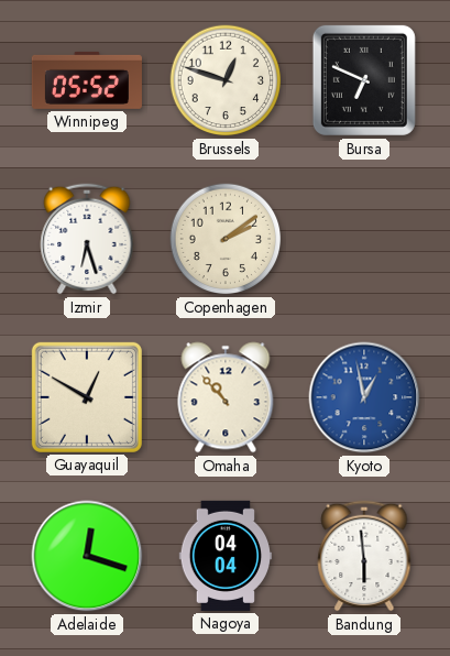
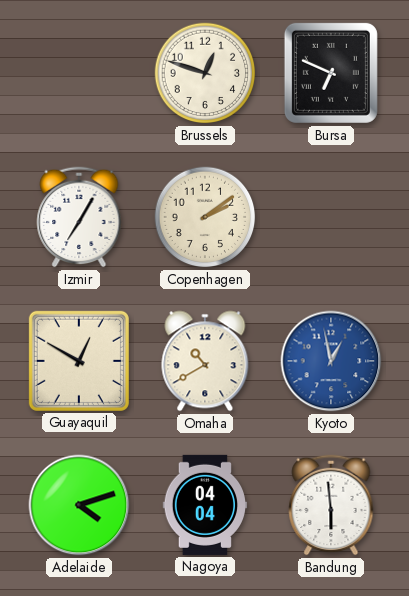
Winnipeg: 05:52 -> none
Izmir: 6:27 -> 7:05
Omaha: 10:53 -> 10:40
Adelaide: 12:18 -> 4:12
